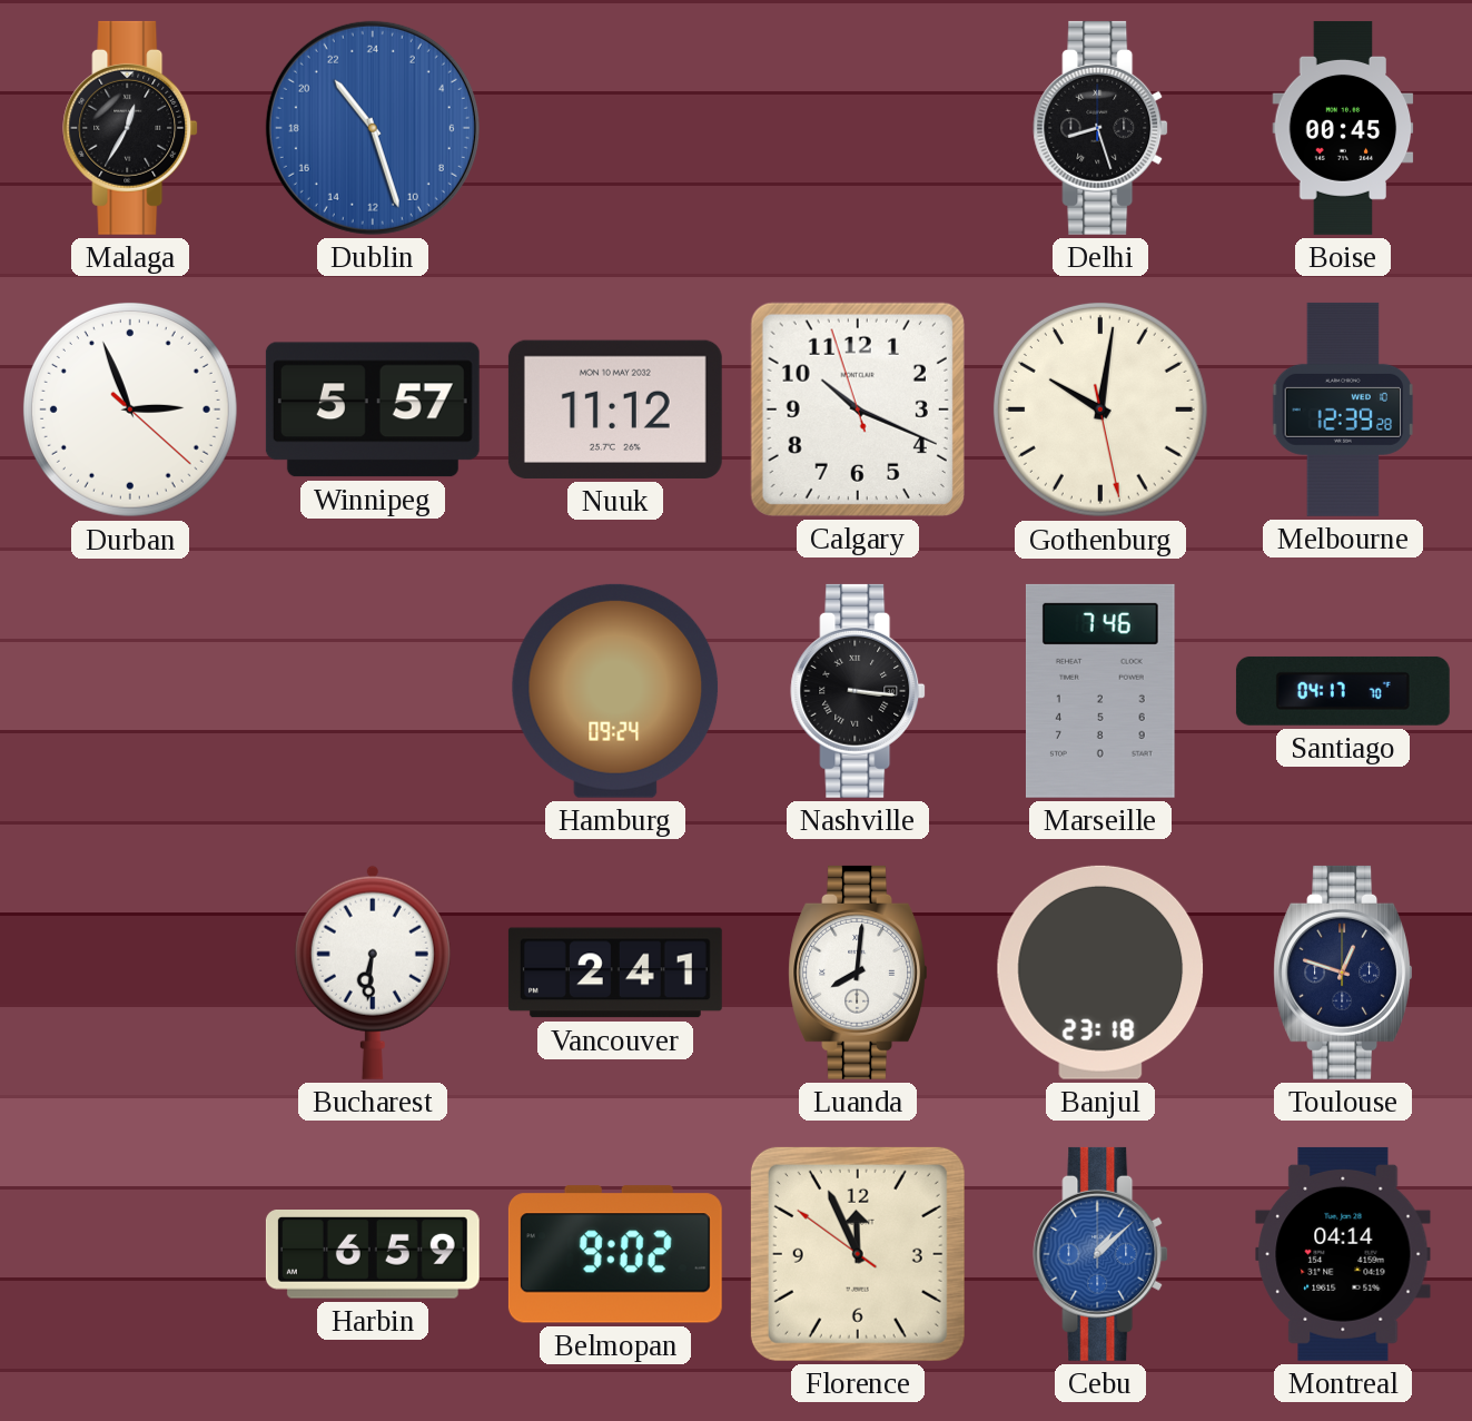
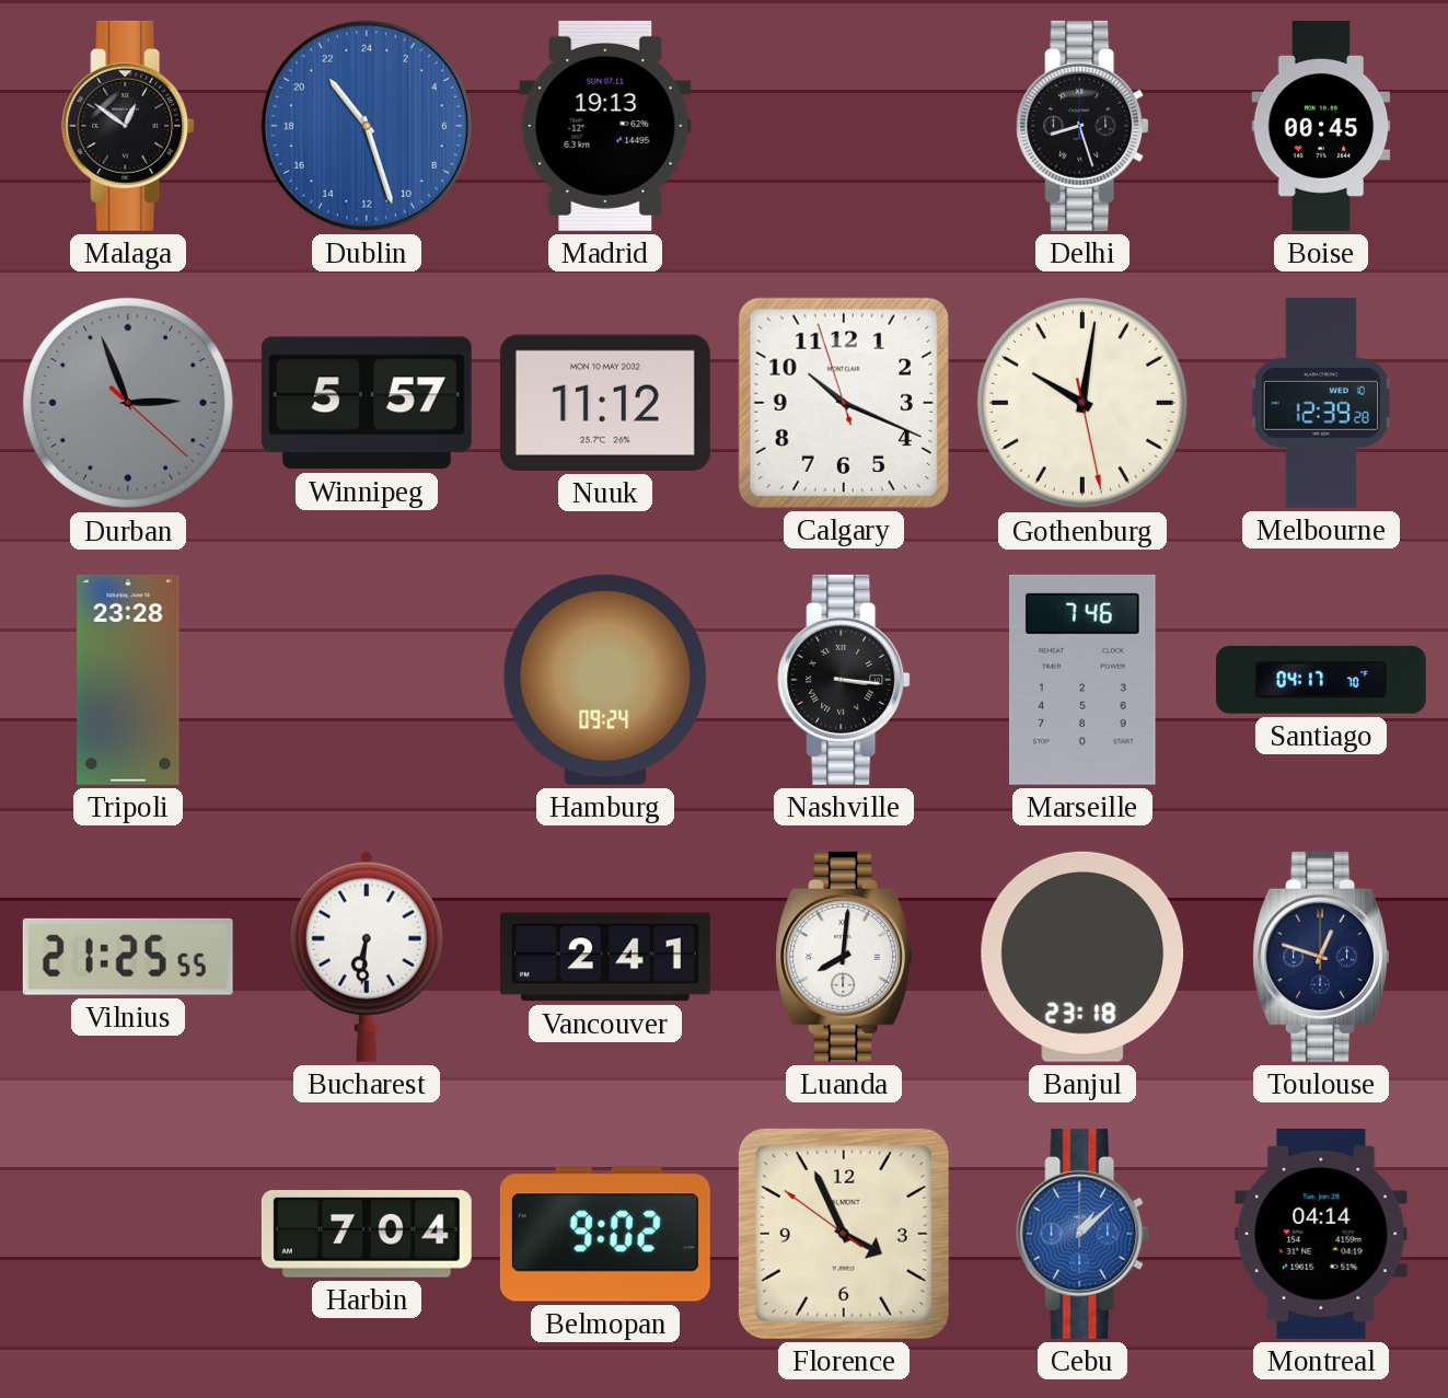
Malaga: 12:35 -> 12:51
Madrid: none -> 19:13
Durban dial: white -> grey
Tripoli: none -> 23:28
Vilnius: none -> 21:25
Harbin: 6:59 -> 7:04
Florence: 11:55 -> 3:55
